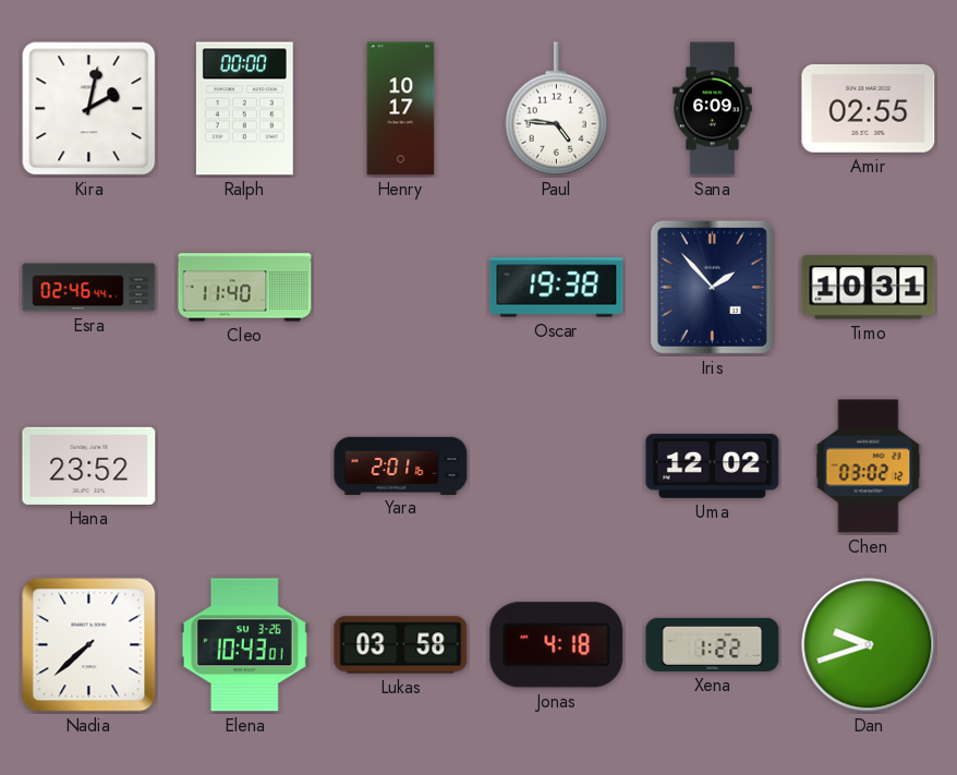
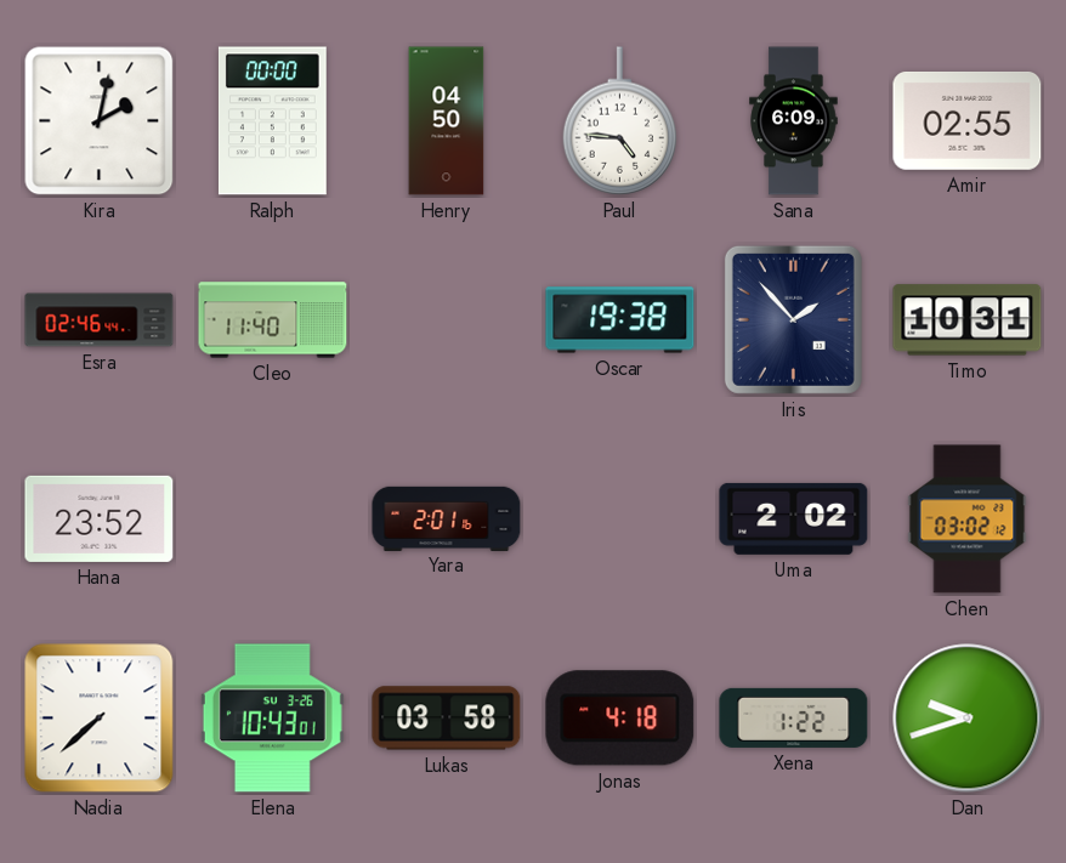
Henry: 10:17 -> 04:50
Uma: 12:02 -> 2:02
